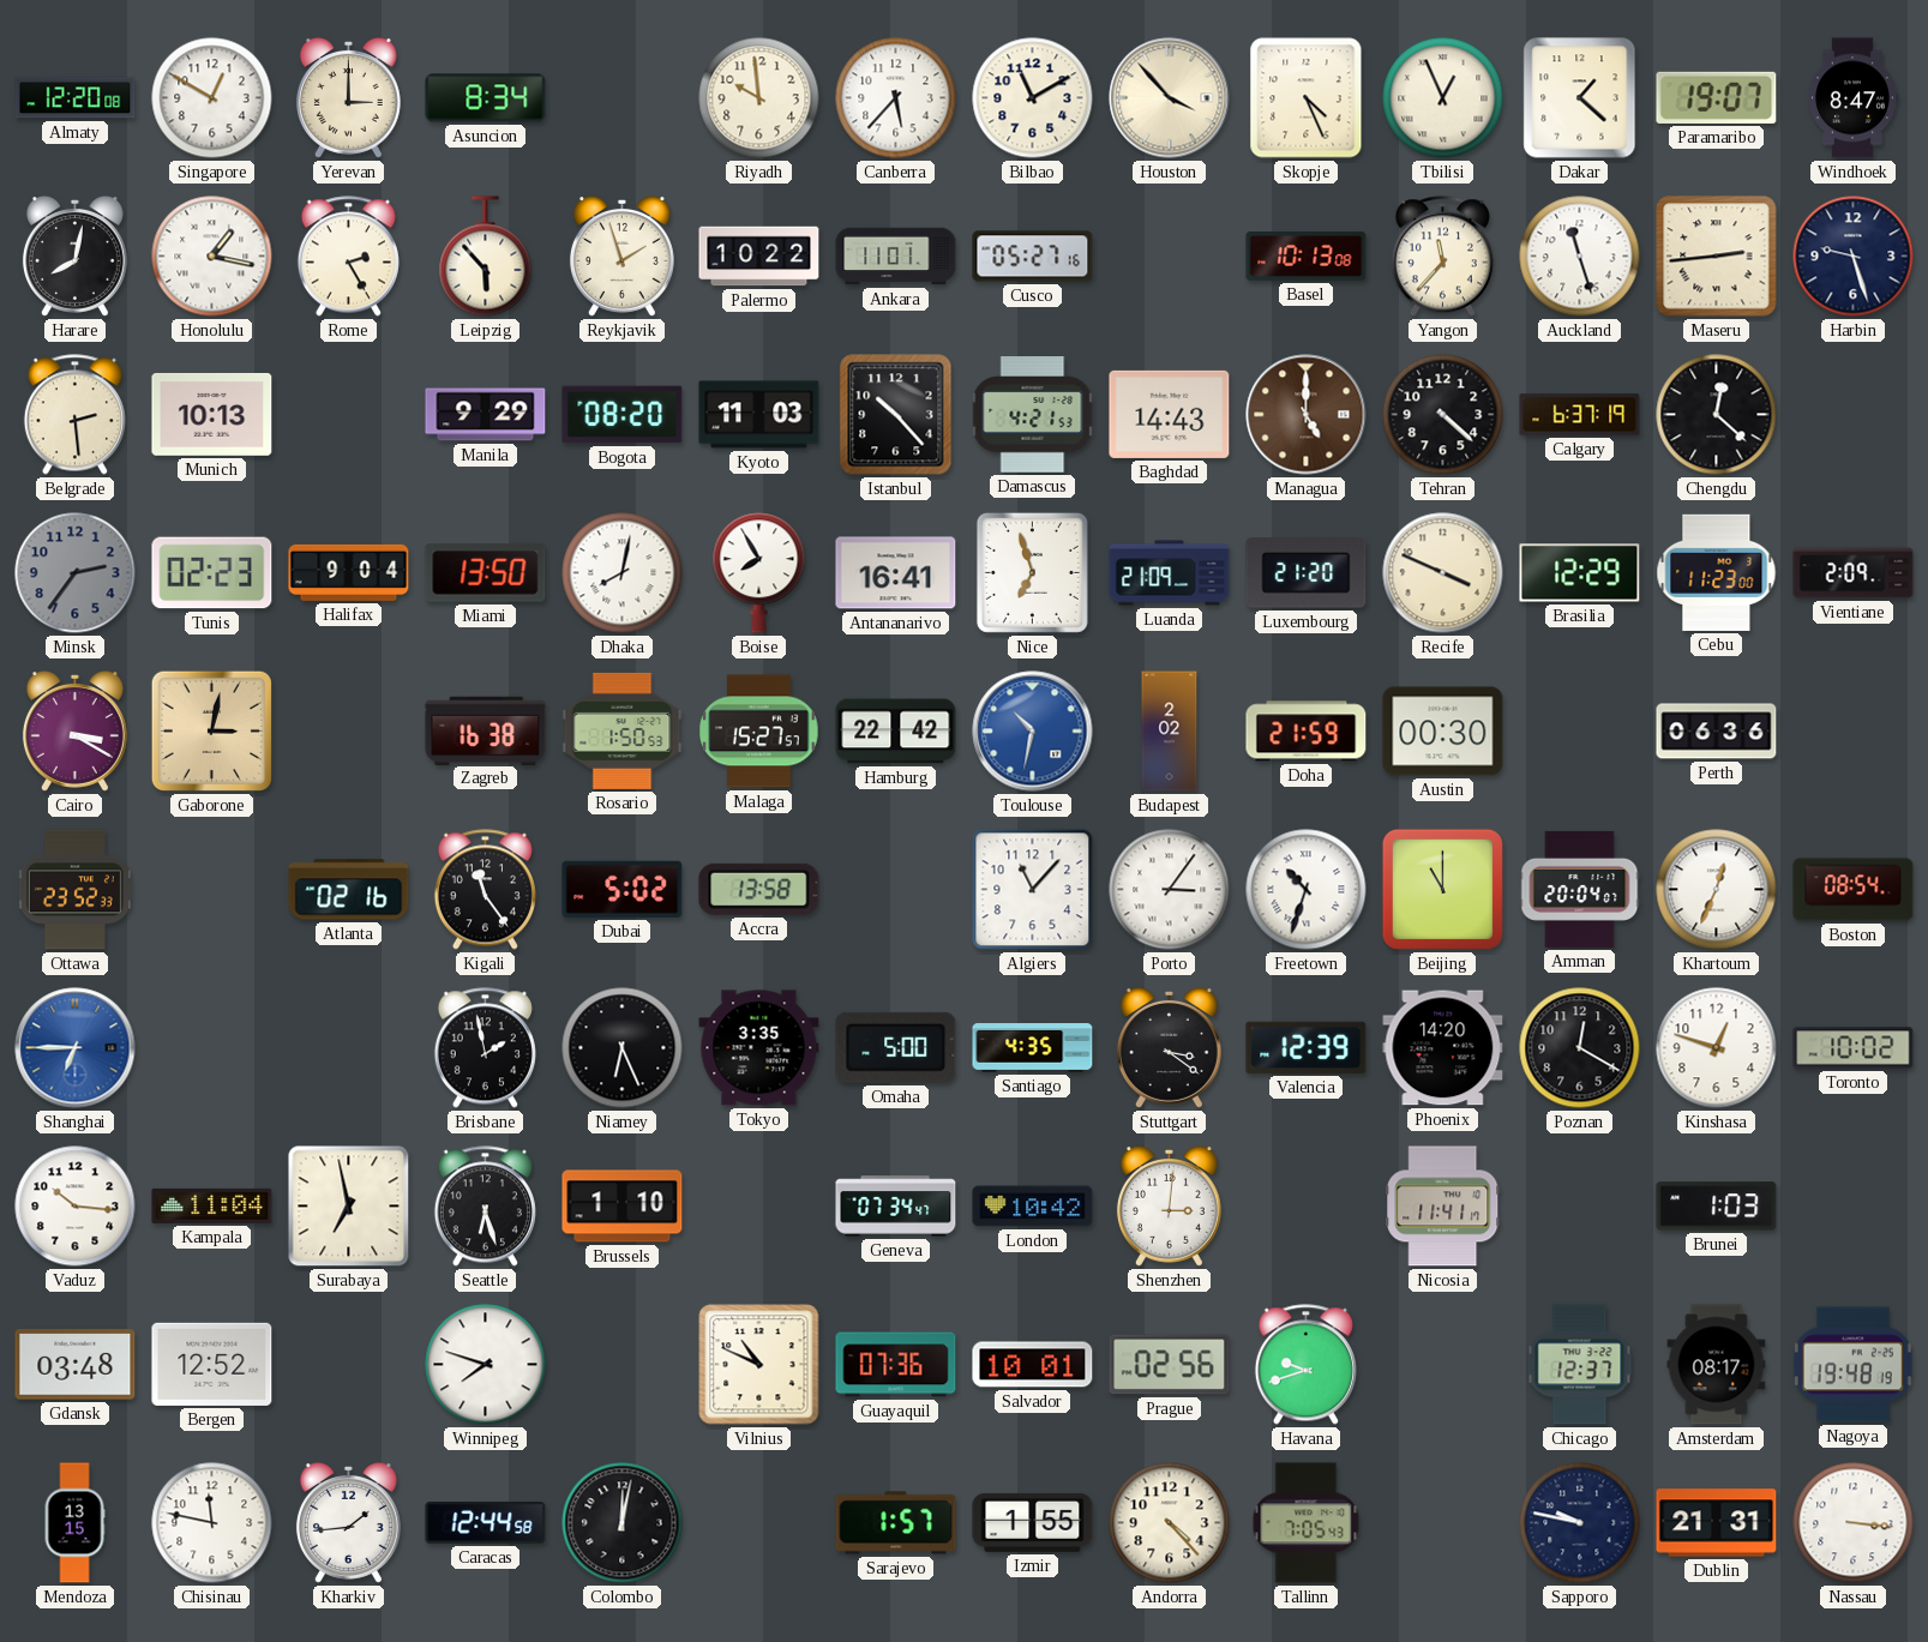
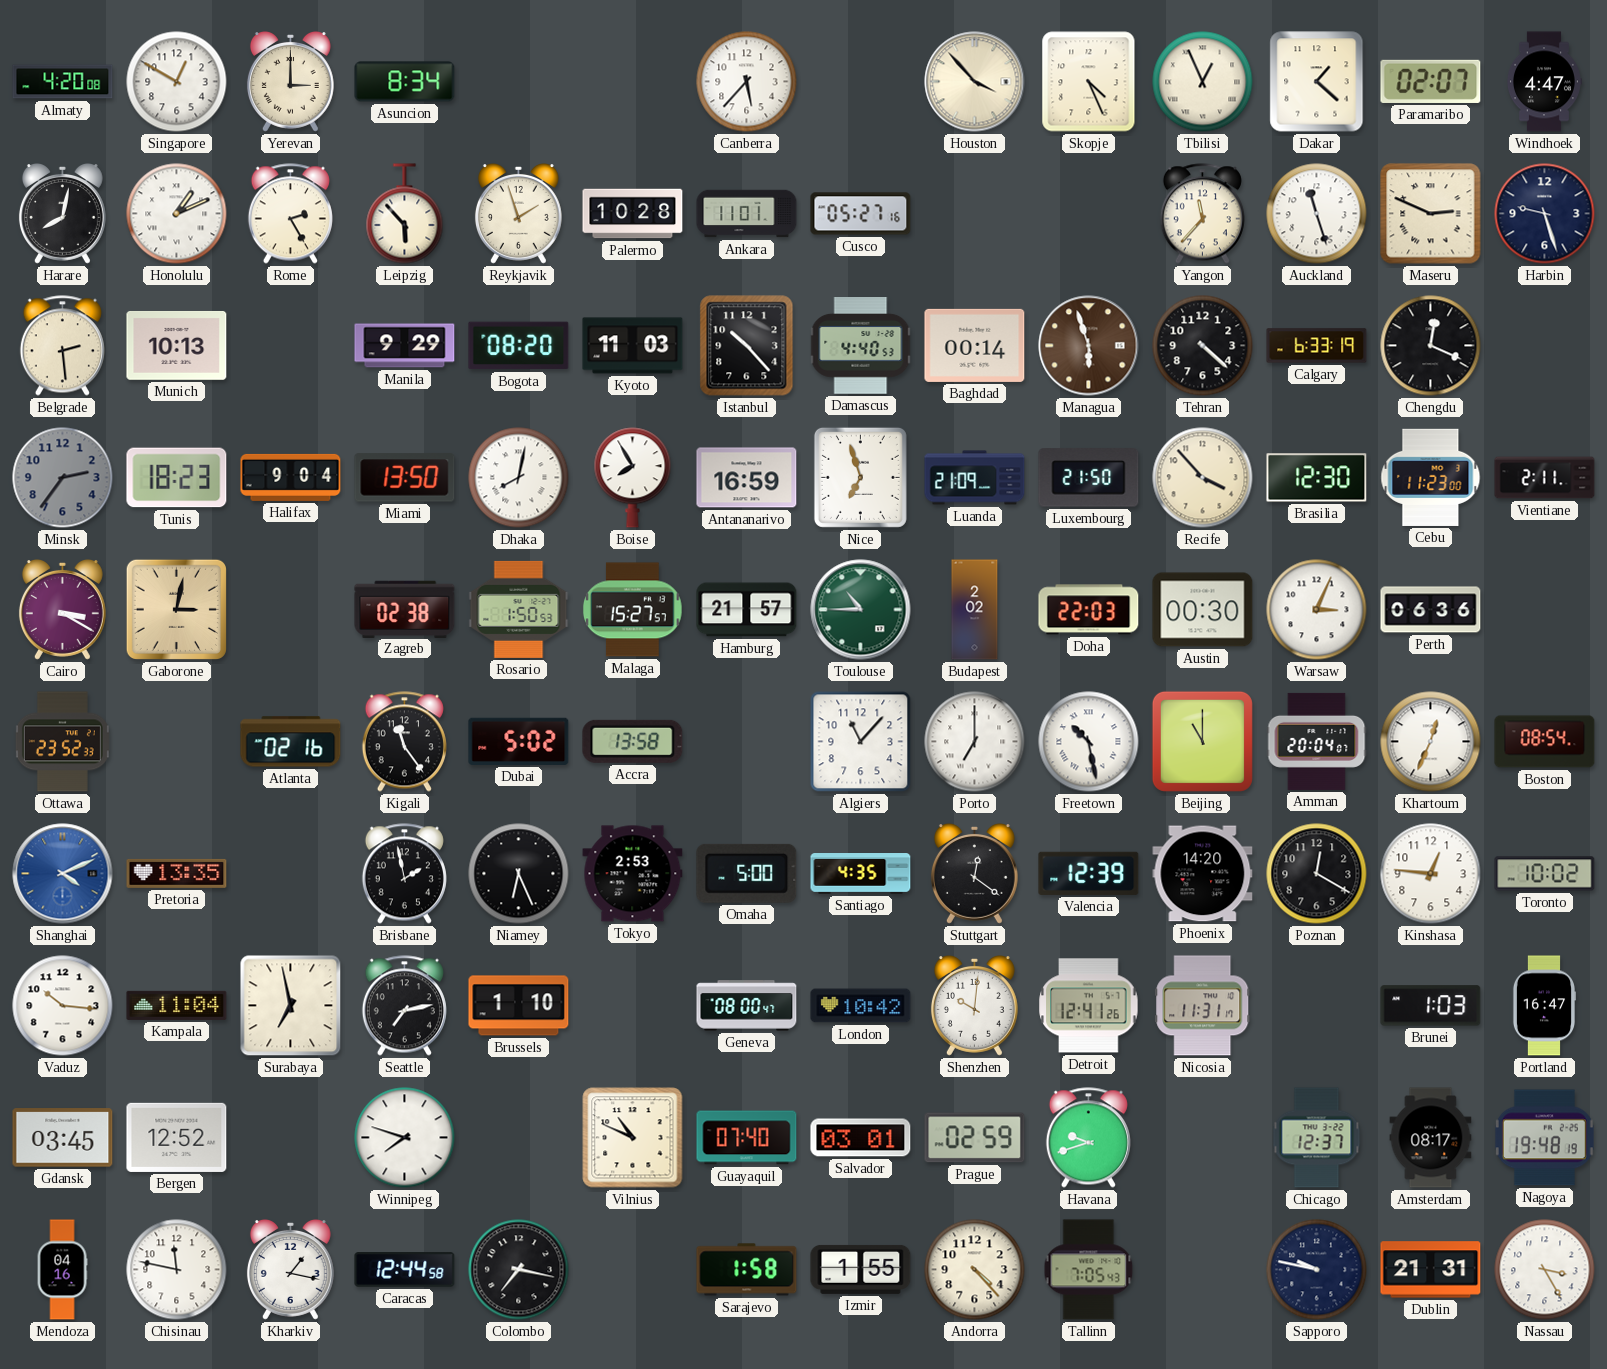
Almaty: 12:20 -> 4:20
Riyadh: 9:59 -> none
Bilbao: 11:10 -> none
Paramaribo: 19:07 -> 02:07
Windhoek: 8:47 -> 4:47
Honolulu: 1:17 -> 1:11
Palermo: 10:22 -> 10:28
Basel: 10:13 -> none
Maseru: 2:44 -> 2:49
Damascus: 4:21 -> 4:40
Baghdad: 14:43 -> 00:14
Managua: 5:00 -> 5:57
Calgary: 6:37 -> 6:33
Chengdu: 12:22 -> 12:19
Tunis: 02:23 -> 18:23
Antananarivo: 16:41 -> 16:59
Luxembourg: 21:20 -> 21:50
Recife: 3:49 -> 3:53
Brasilia: 12:29 -> 12:30
Vientiane: 2:09 -> 2:11
Zagreb: 16:38 -> 02:38
Hamburg: 22:42 -> 21:57
Toulouse: 10:32 -> 10:45
Toulouse dial: blue -> green
Doha: 21:59 -> 22:03
Warsaw: none -> 3:04
Porto: 3:06 -> 7:00
Freetown: 10:33 -> 10:28
Shanghai: 6:45 -> 4:11
Pretoria: none -> 13:35
Tokyo: 3:35 -> 2:53
Stuttgart: 3:21 -> 12:21
Kinshasa: 12:48 -> 12:46
Seattle: 6:27 -> 7:13
Geneva: 07:34 -> 08:00
Shenzhen: 3:01 -> 10:01
Detroit: none -> 12:41
Nicosia: 11:41 -> 11:31
Portland: none -> 16:47
Gdansk: 03:48 -> 03:45
Guayaquil: 07:36 -> 07:40
Salvador: 10:01 -> 03:01
Prague: 02:56 -> 02:59
Mendoza: 13:15 -> 04:16
Kharkiv: 1:44 -> 1:17
Colombo: 12:02 -> 7:17
Sarajevo: 1:57 -> 1:58
Nassau: 3:16 -> 3:25
